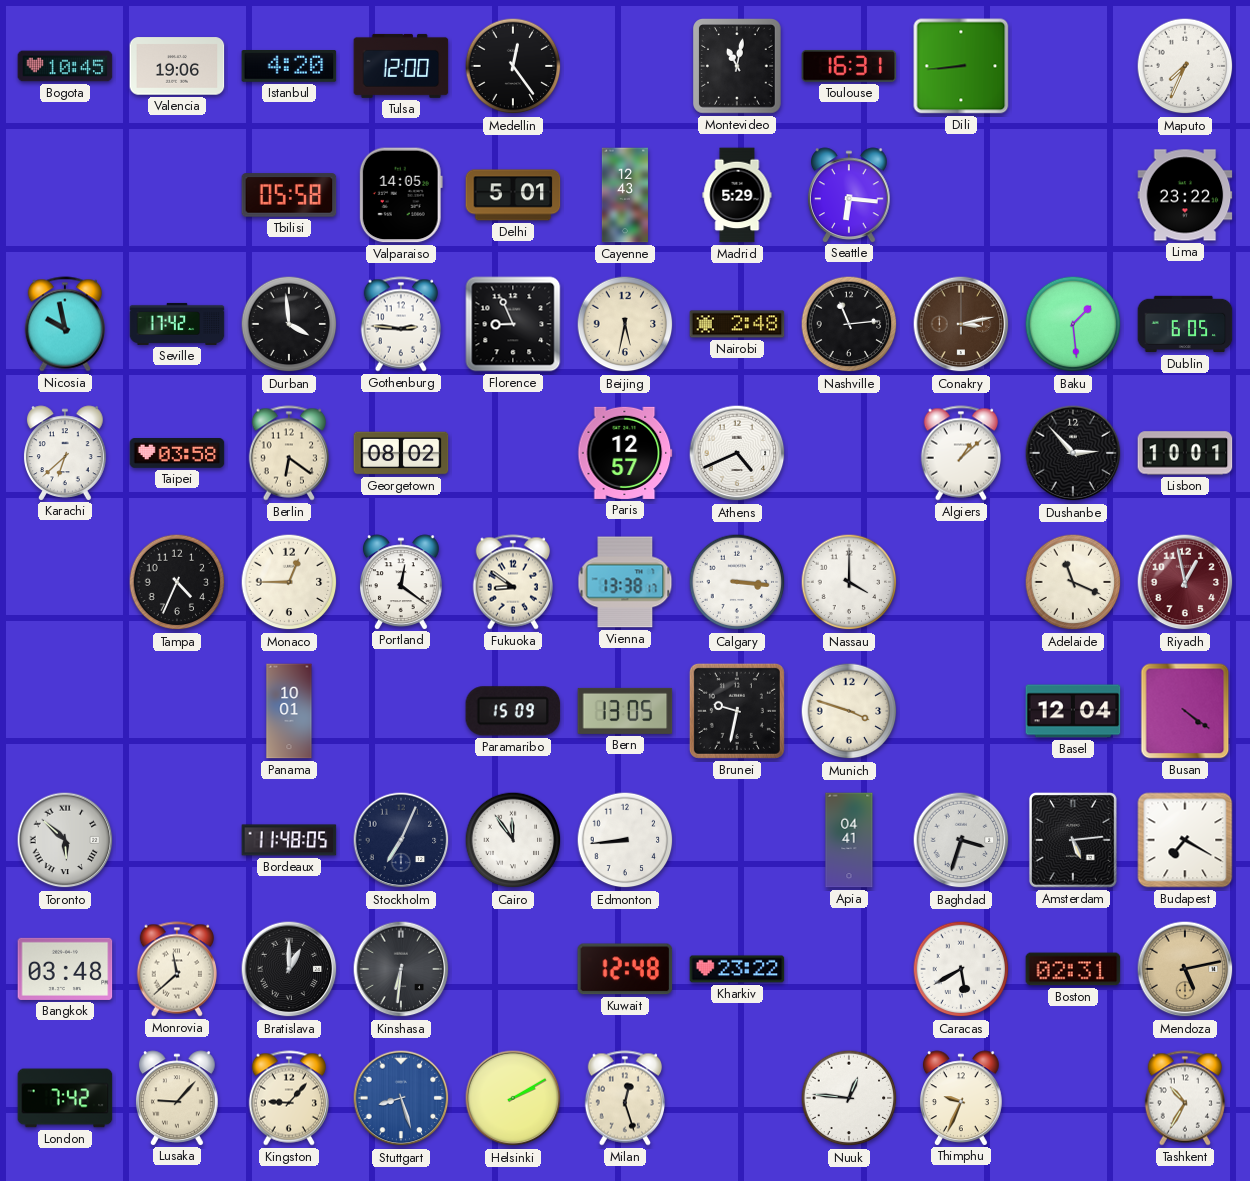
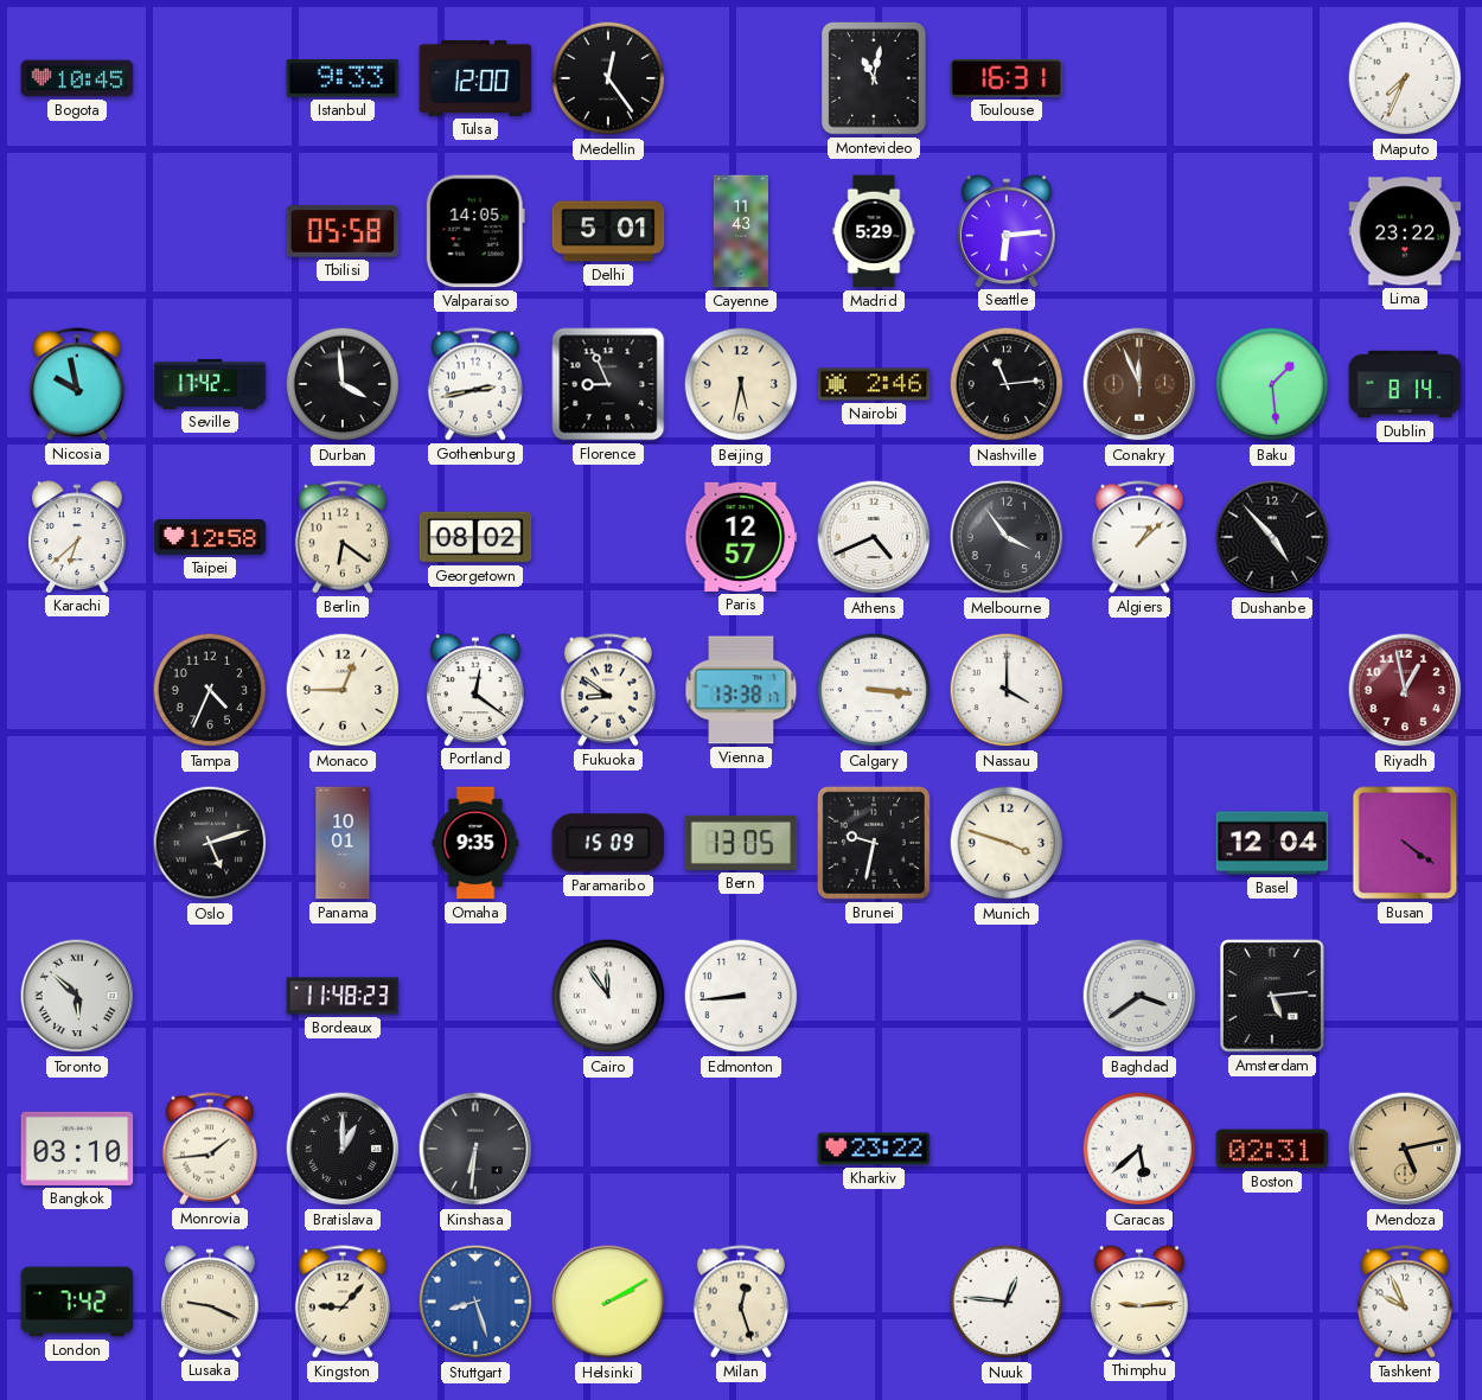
Valencia: 19:06 -> none
Istanbul: 4:20 -> 9:33
Dili: 8:44 -> none
Cayenne: 12:43 -> 11:43
Seattle: 6:16 -> 6:14
Gothenburg: 2:46 -> 2:43
Nairobi: 2:48 -> 2:46
Conakry: 3:13 -> 11:56
Dublin: 6:05 -> 8:14
Taipei: 03:58 -> 12:58
Melbourne: none -> 3:54
Dushanbe: 2:53 -> 4:53
Lisbon: 10:01 -> none
Adelaide: 11:19 -> none
Oslo: none -> 5:12
Omaha: none -> 9:35
Bordeaux: 11:48:05 -> 11:48:23
Stockholm: 7:04 -> none
Apia: 04:41 -> none
Baghdad: 3:33 -> 3:39
Budapest: 7:20 -> none
Bangkok: 03:48 -> 03:10
Monrovia: 11:38 -> 1:44
Kuwait: 12:48 -> none
Caracas: 5:40 -> 5:38
Lusaka: 9:07 -> 9:19
Thimphu: 9:34 -> 9:14
Tashkent: 10:35 -> 9:56
